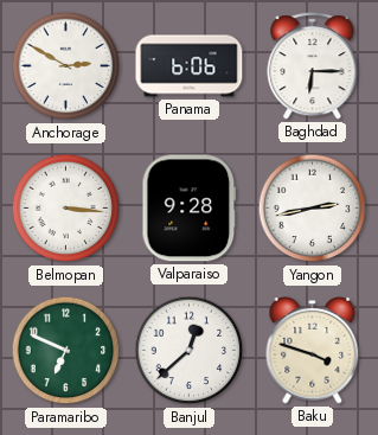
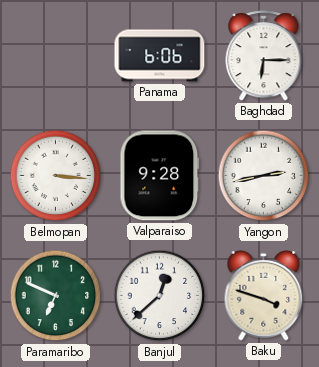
Anchorage: 2:50 -> none
